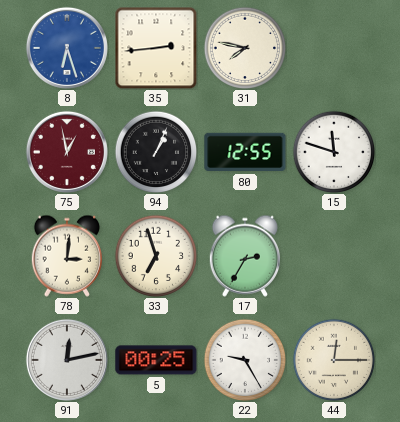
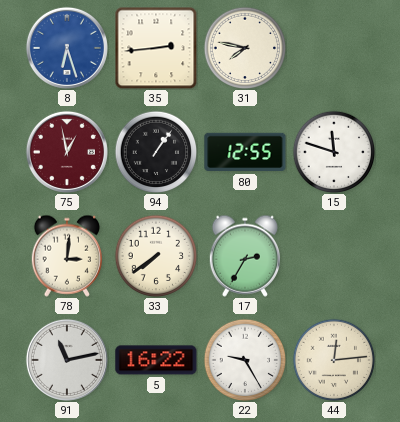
94: 1:04 -> 1:06
33: 6:57 -> 7:39
91: 12:13 -> 11:13
5: 00:25 -> 16:22
44: 12:15 -> 12:14
